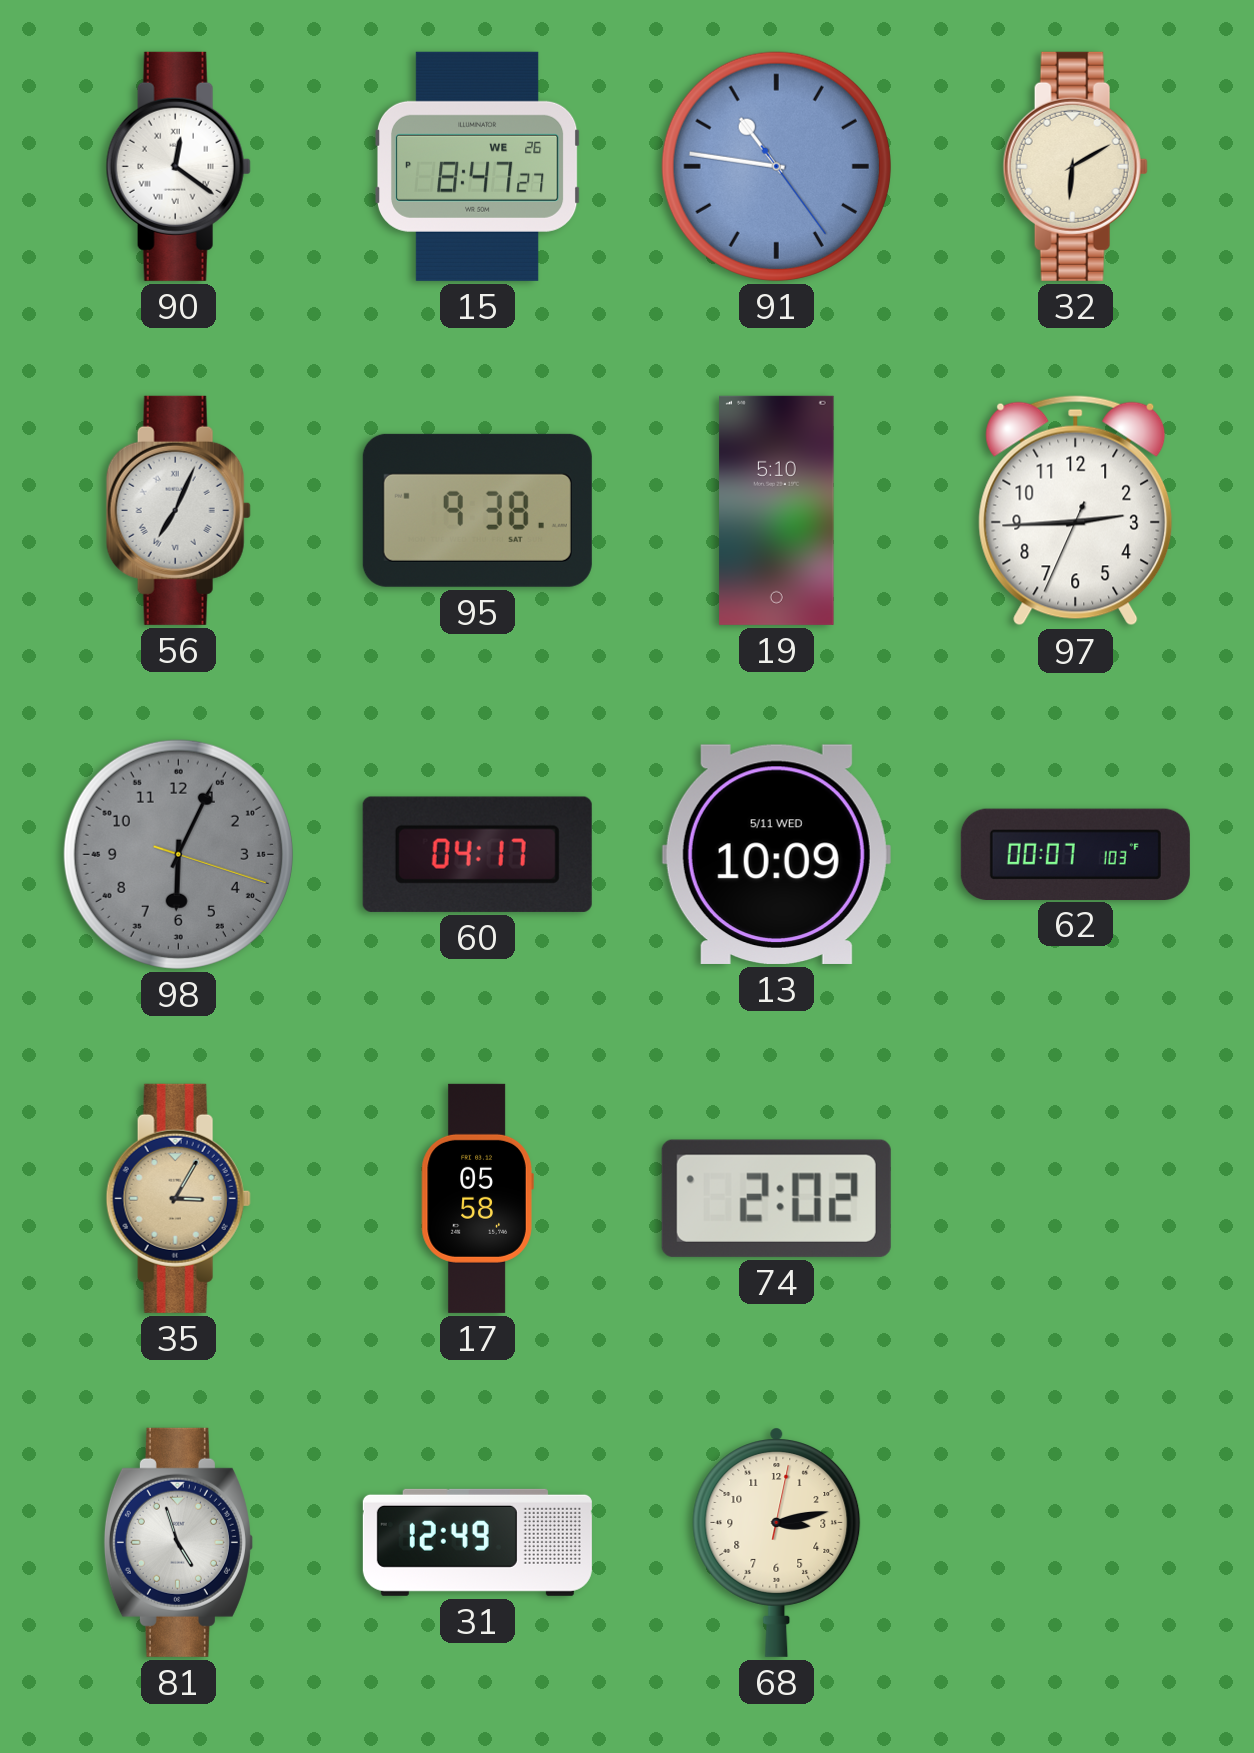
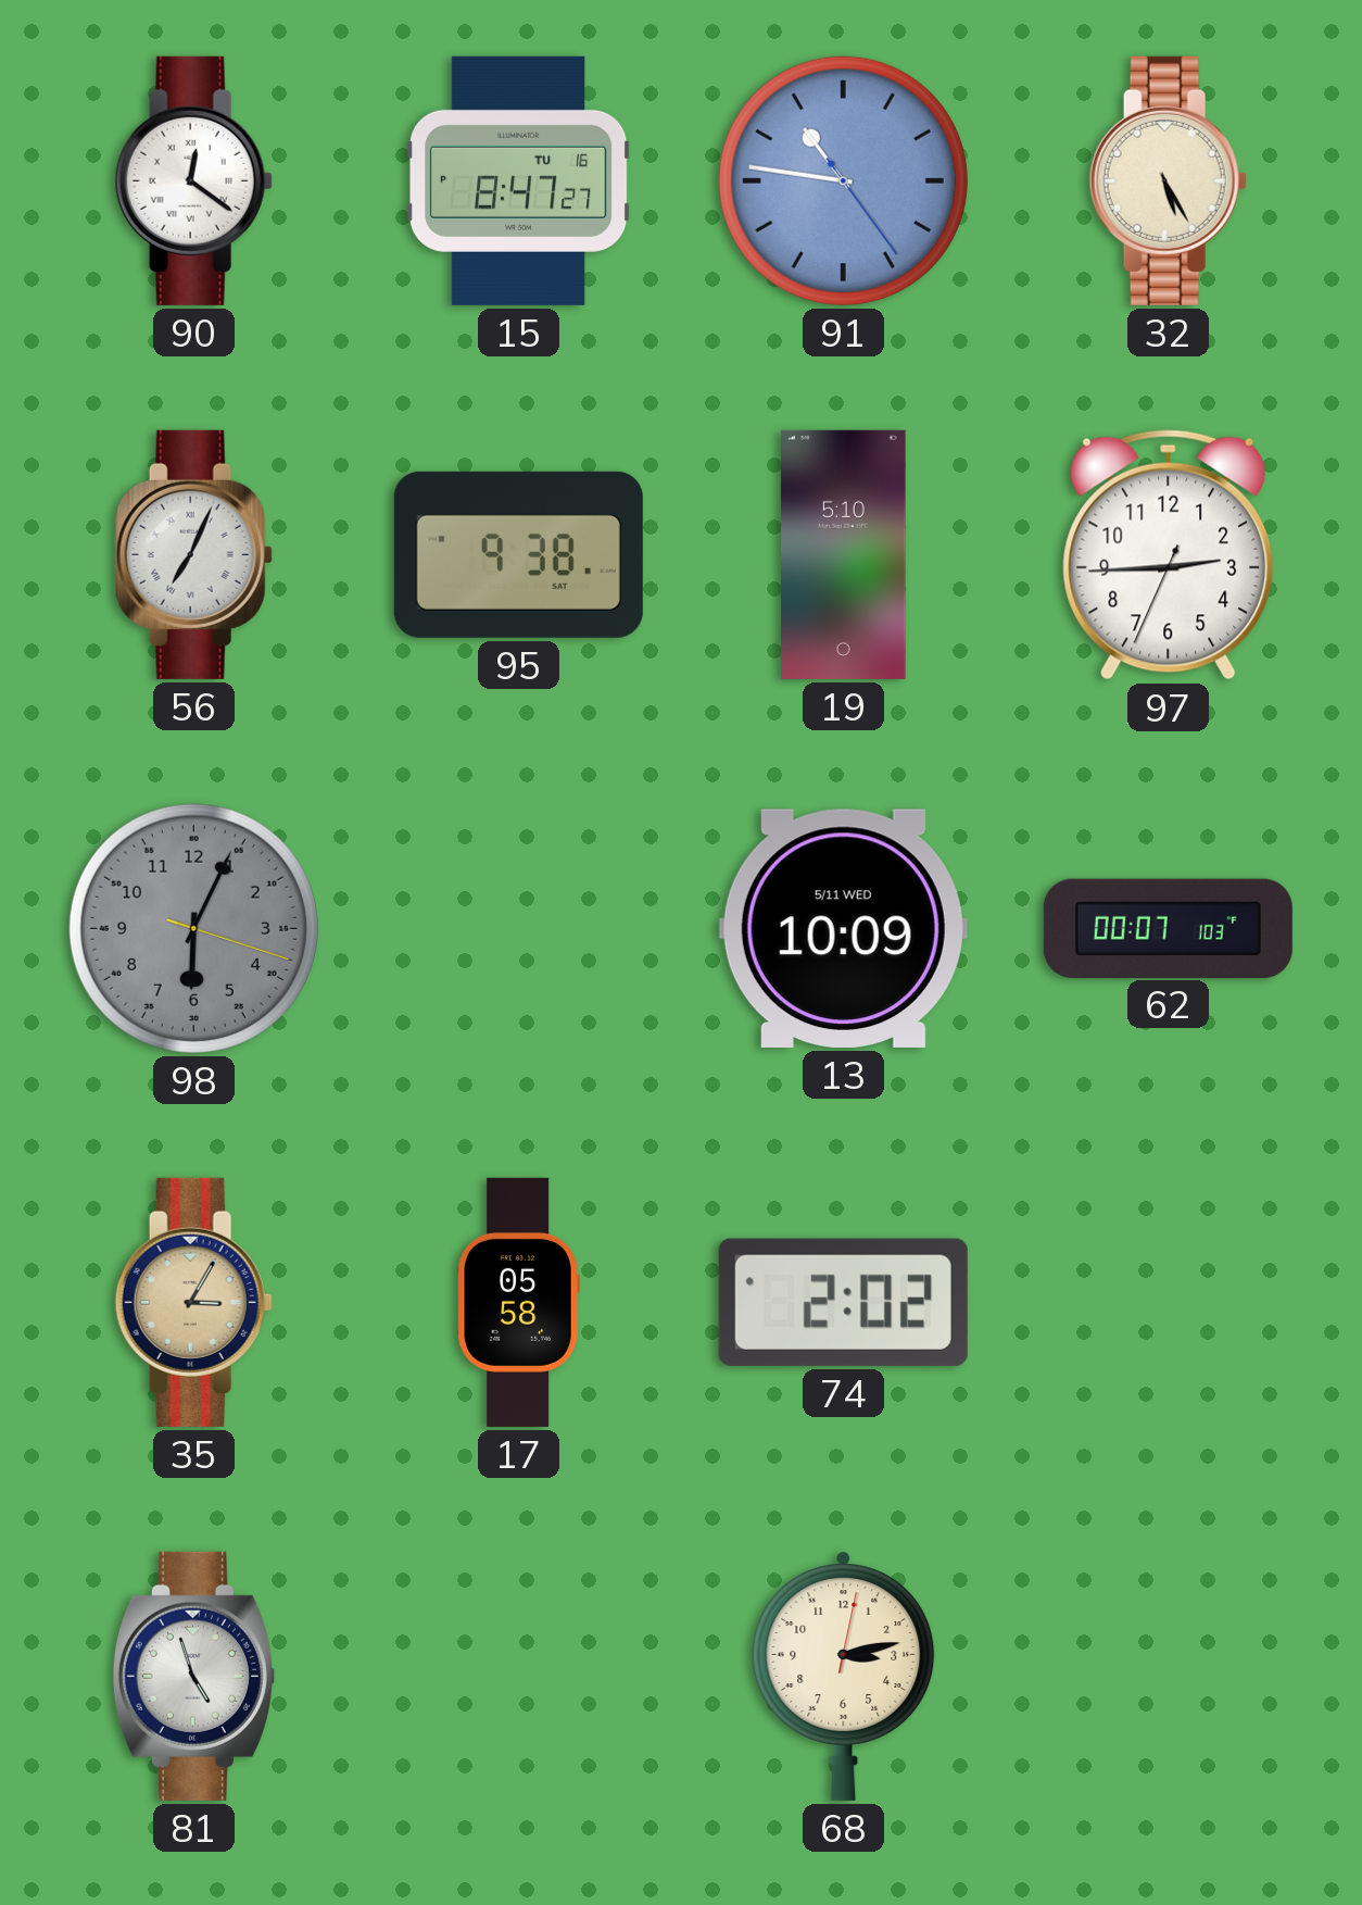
15 date: WE 26 -> TU 16
32: 6:10 -> 5:25
60: 04:17 -> none
31: 12:49 -> none
